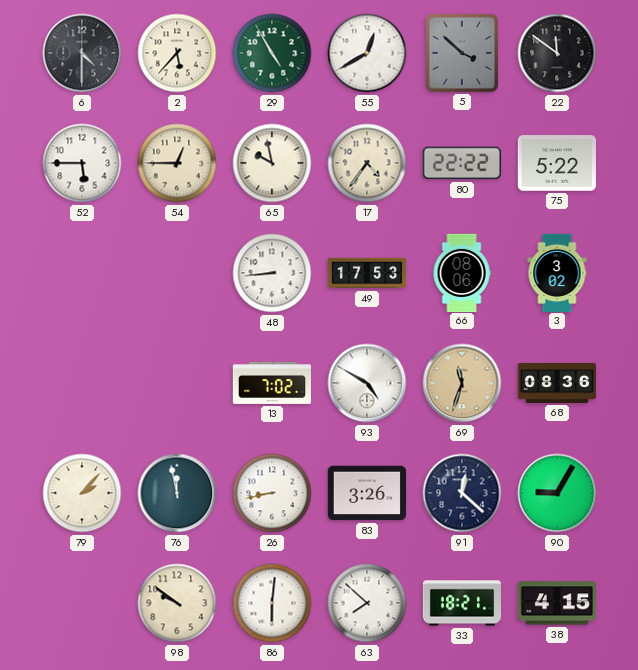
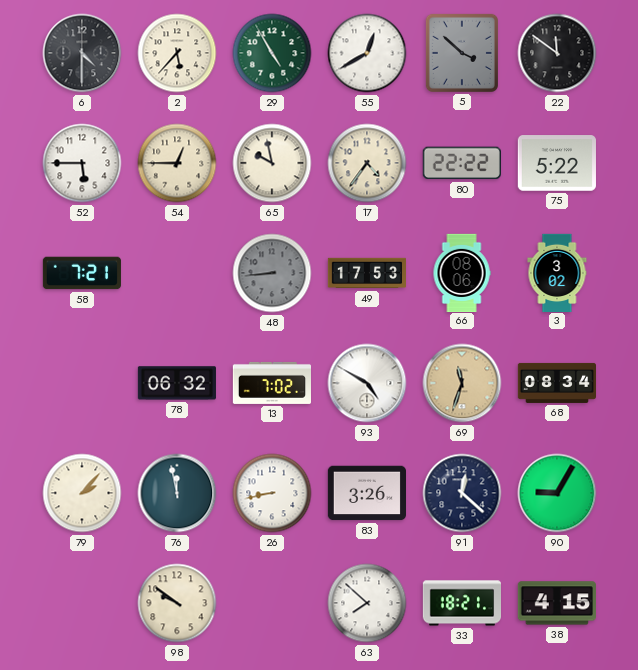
58: none -> 7:21
48 dial: white -> grey
78: none -> 06:32
68: 08:36 -> 08:34
86: 6:01 -> none
